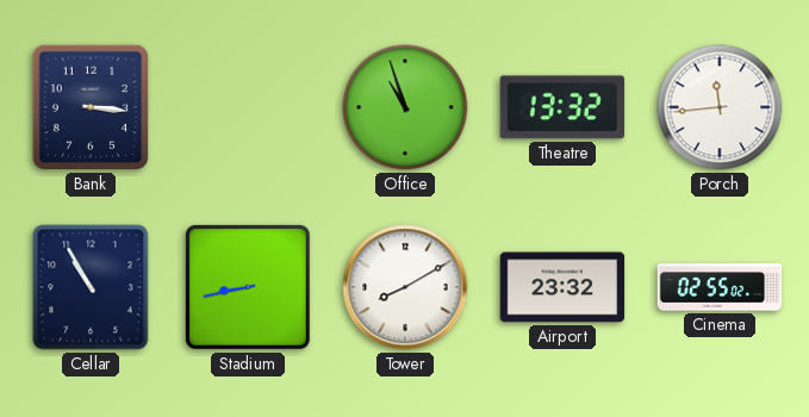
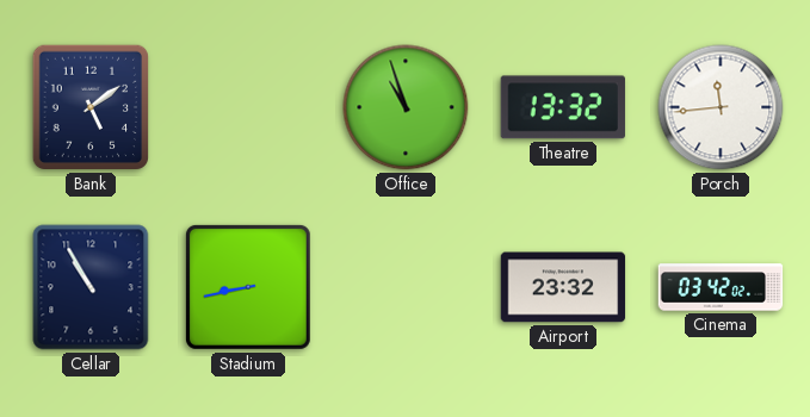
Bank: 3:16 -> 5:09
Tower: 8:10 -> none
Cinema: 02:55 -> 03:42
